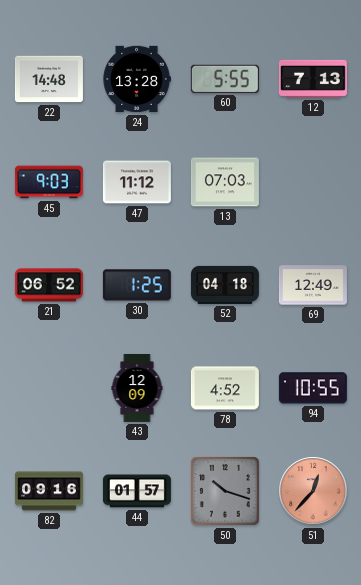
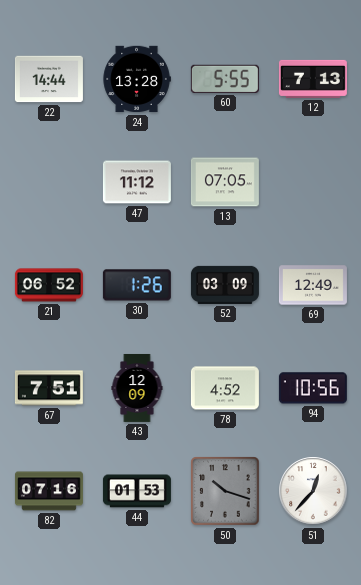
22: 14:48 -> 14:44
45: 9:03 -> none
13: 07:03 -> 07:05
30: 1:25 -> 1:26
52: 04:18 -> 03:09
67: none -> 7:51
94: 10:55 -> 10:56
82: 09:16 -> 07:16
44: 01:57 -> 01:53
51 dial: salmon -> white
